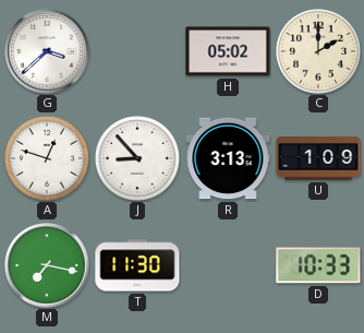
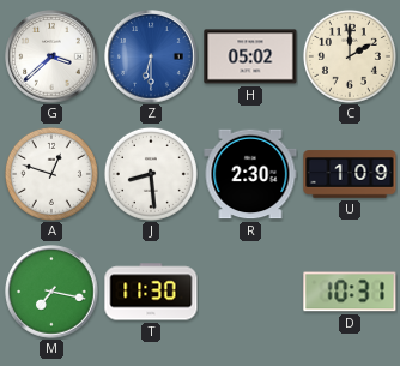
Z: none -> 6:30
J: 8:53 -> 8:29
R: 3:13 -> 2:30
D: 10:33 -> 10:31
